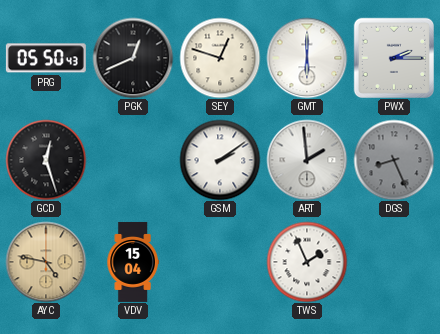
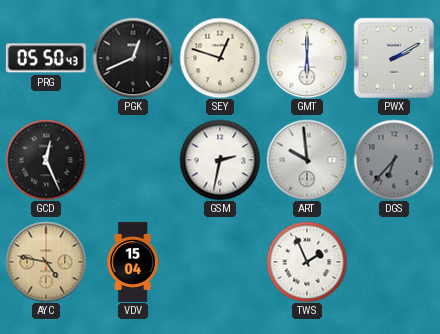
PWX: 2:15 -> 2:10
GCD: 12:27 -> 12:26
GSM: 2:09 -> 2:32
ART: 1:59 -> 9:59
DGS: 8:26 -> 6:37
